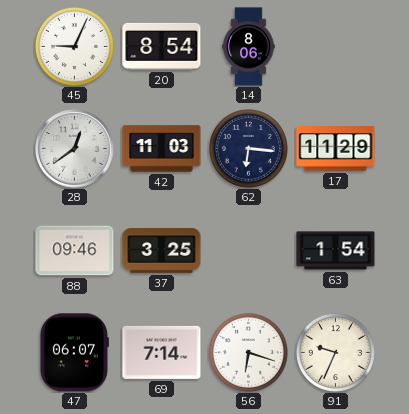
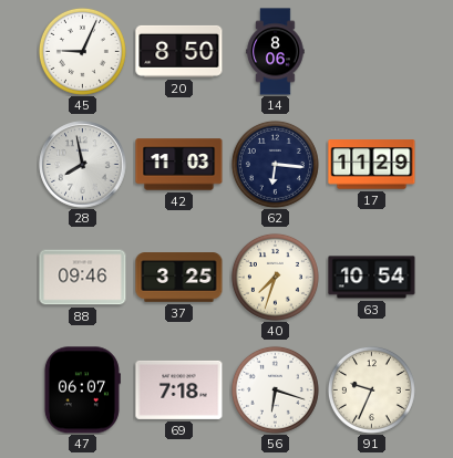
20: 8:54 -> 8:50
28: 12:39 -> 7:58
40: none -> 7:33
63: 1:54 -> 10:54
69: 7:14 -> 7:18
